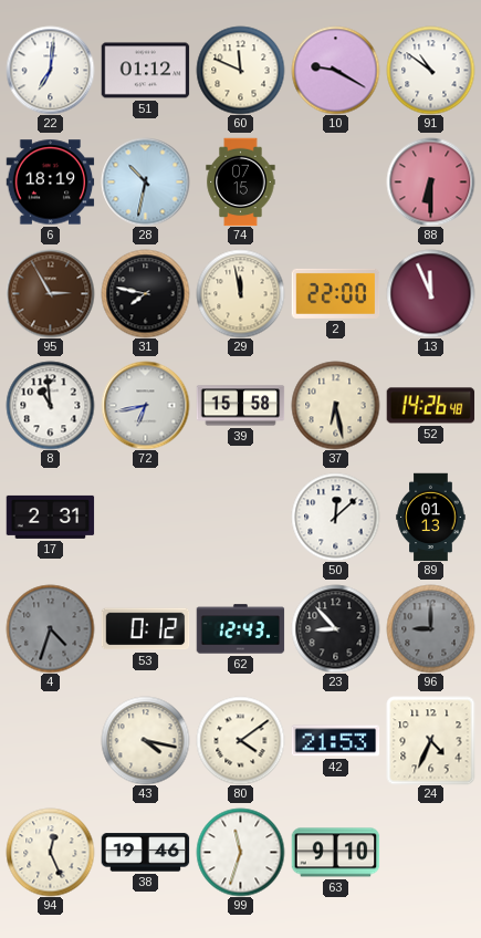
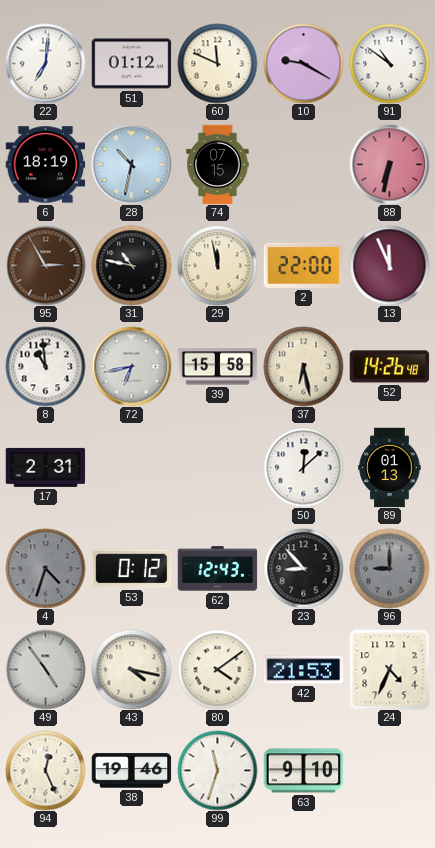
88: 6:30 -> 6:32
31: 7:47 -> 10:47
49: none -> 4:54
